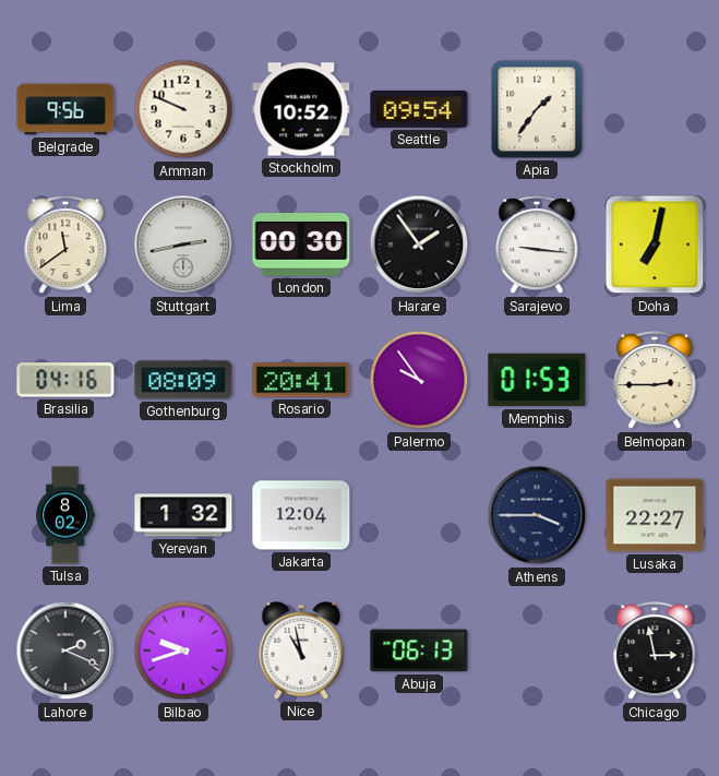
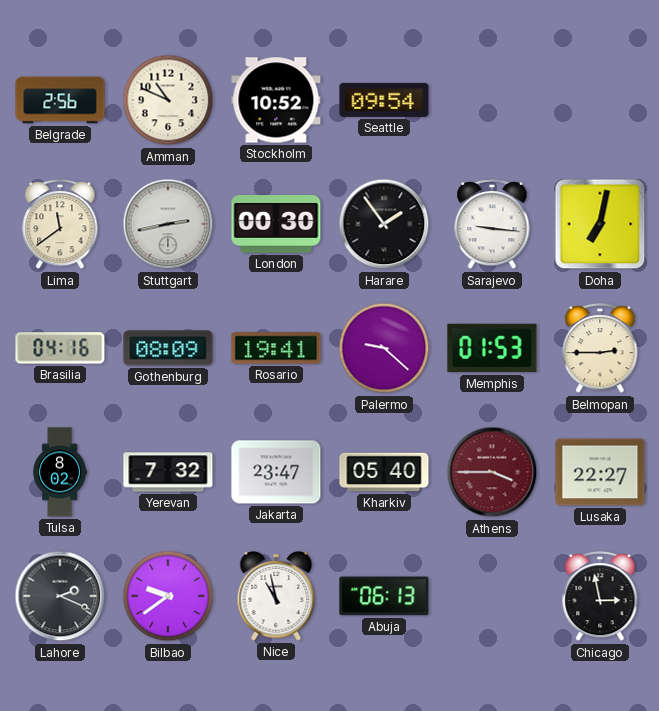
Belgrade: 9:56 -> 2:56
Amman: 9:49 -> 10:49
Apia: 1:36 -> none
Rosario: 20:41 -> 19:41
Palermo: 9:54 -> 9:22
Yerevan: 1:32 -> 7:32
Jakarta: 12:04 -> 23:47
Kharkiv: none -> 05:40
Athens dial: navy -> burgundy
Bilbao: 9:42 -> 9:39
